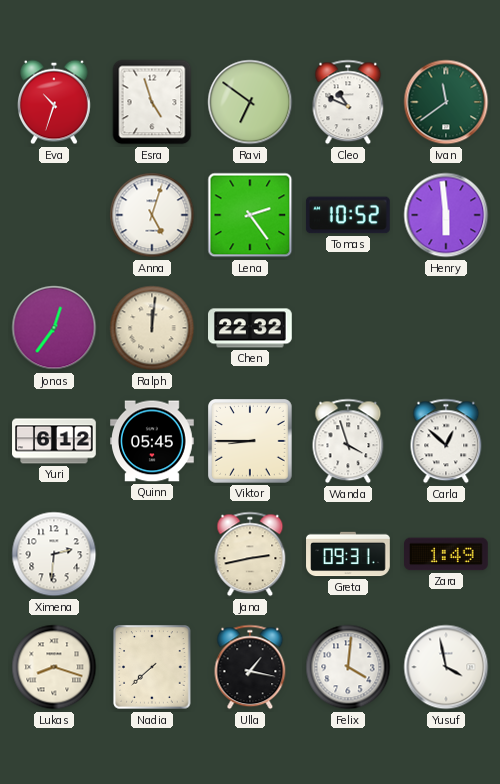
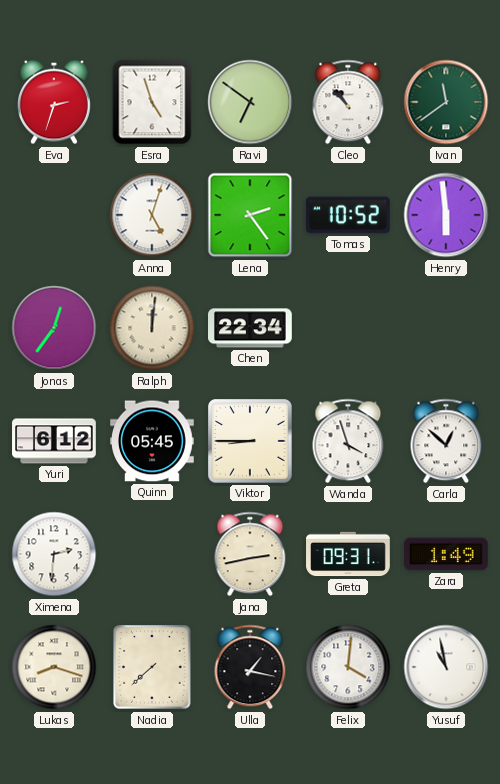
Eva: 10:33 -> 2:33
Cleo: 10:49 -> 10:53
Chen: 22:32 -> 22:34
Yusuf: 3:58 -> 10:58
